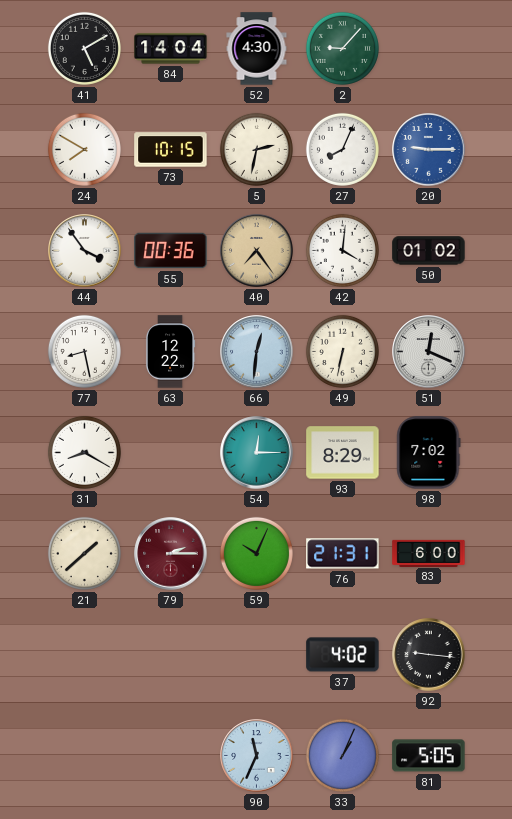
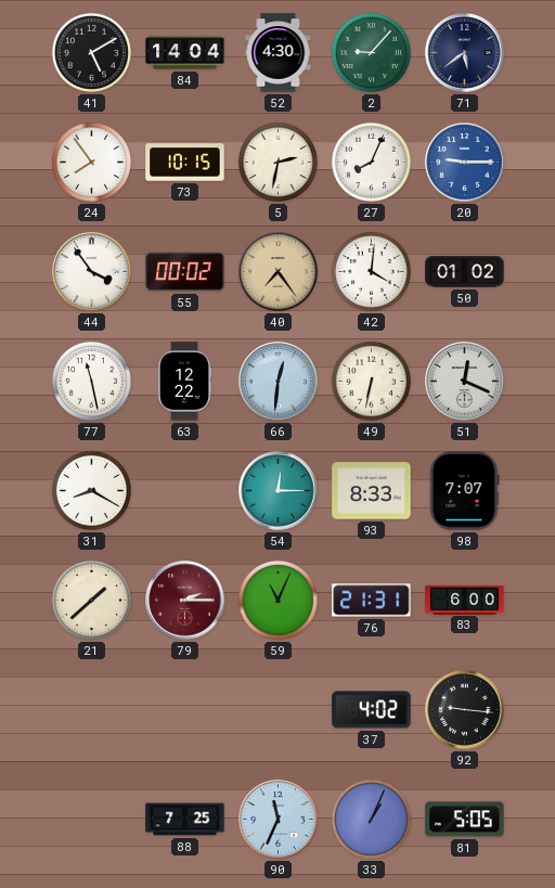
71: none -> 5:39
24: 7:50 -> 7:54
55: 00:36 -> 00:02
77: 8:28 -> 11:28
93: 8:29 -> 8:33
98: 7:02 -> 7:07
59: 10:04 -> 11:04
88: none -> 7:25
